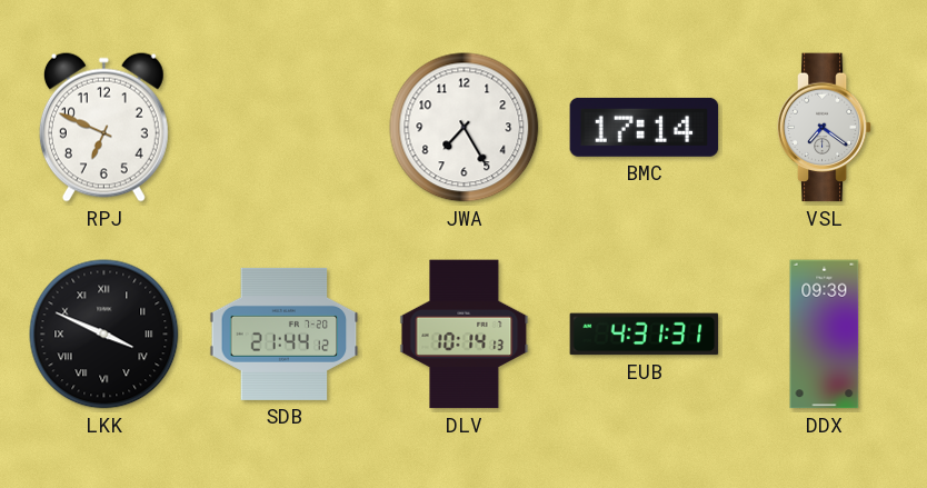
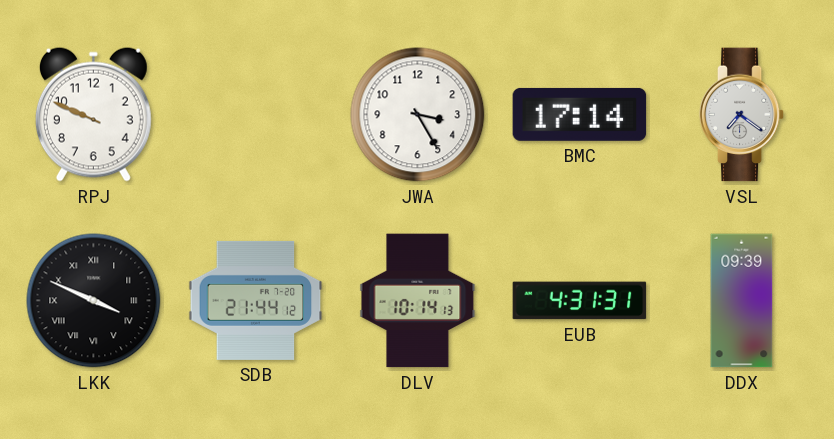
RPJ: 6:49 -> 9:49
JWA: 7:25 -> 3:25
